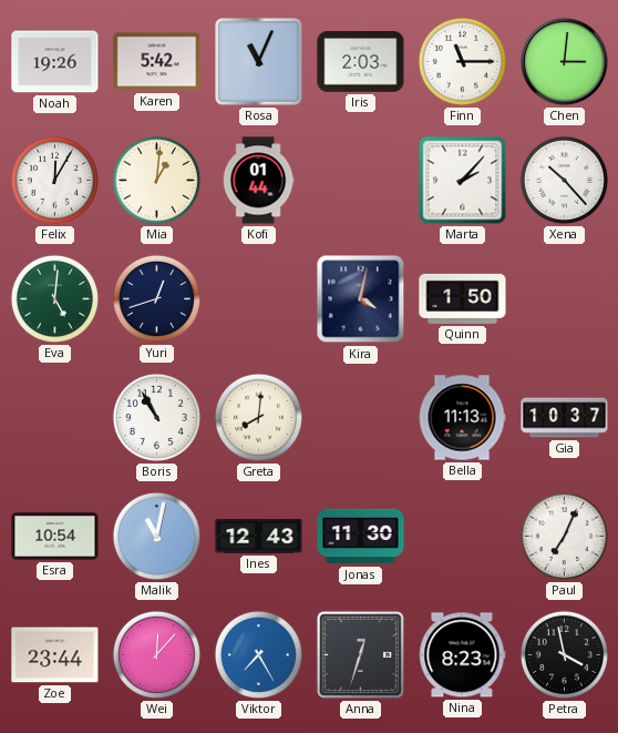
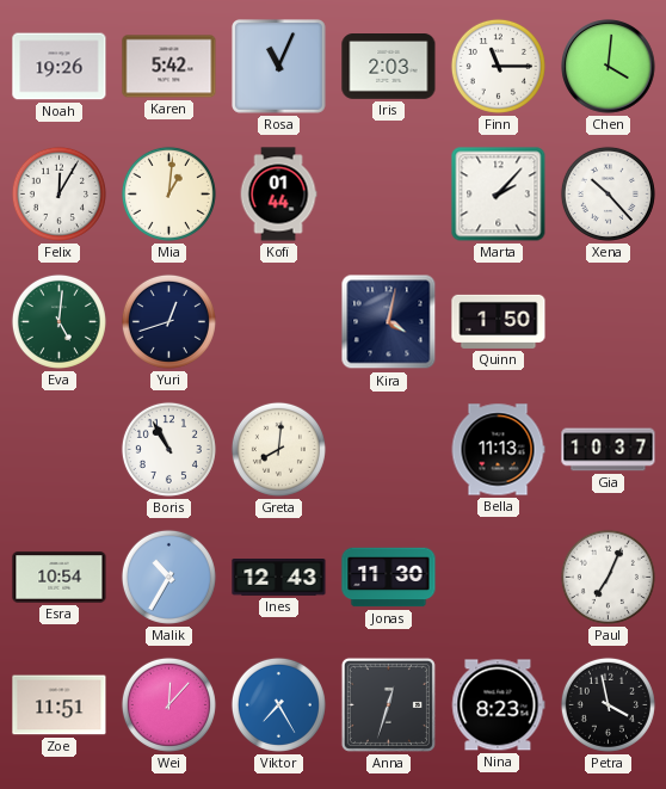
Chen: 3:01 -> 4:01
Malik: 11:02 -> 10:35
Zoe: 23:44 -> 11:51
